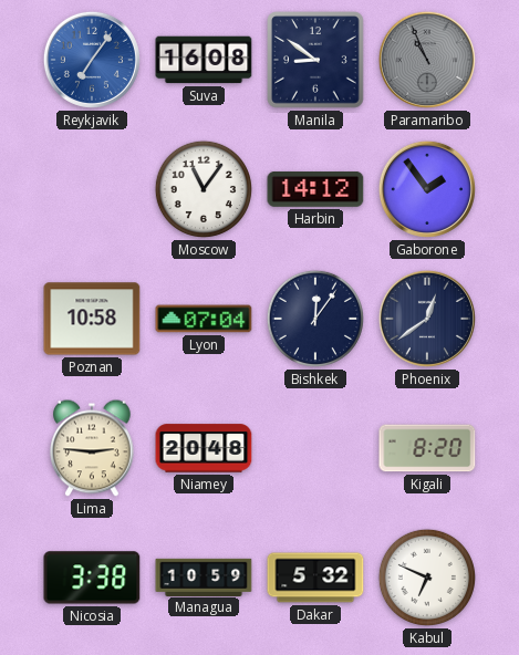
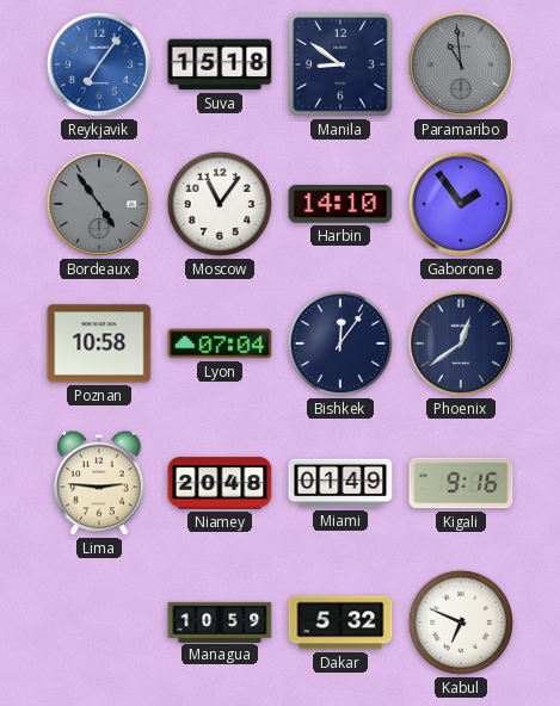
Suva: 16:08 -> 15:18
Paramaribo: 10:56 -> 10:59
Bordeaux: none -> 4:54
Harbin: 14:12 -> 14:10
Miami: none -> 01:49
Kigali: 8:20 -> 9:16
Nicosia: 3:38 -> none
